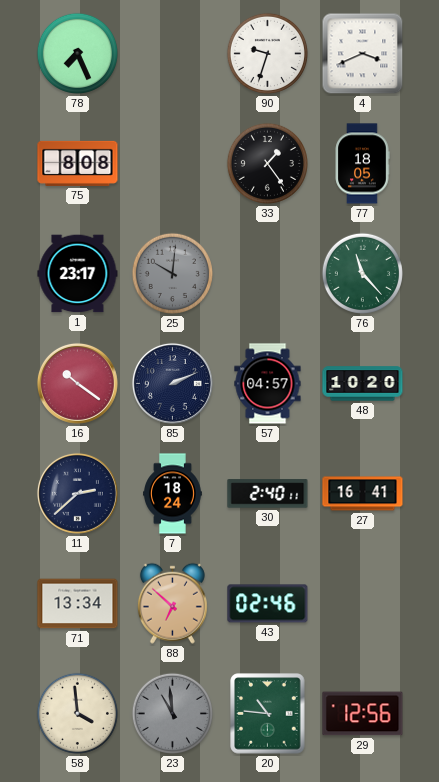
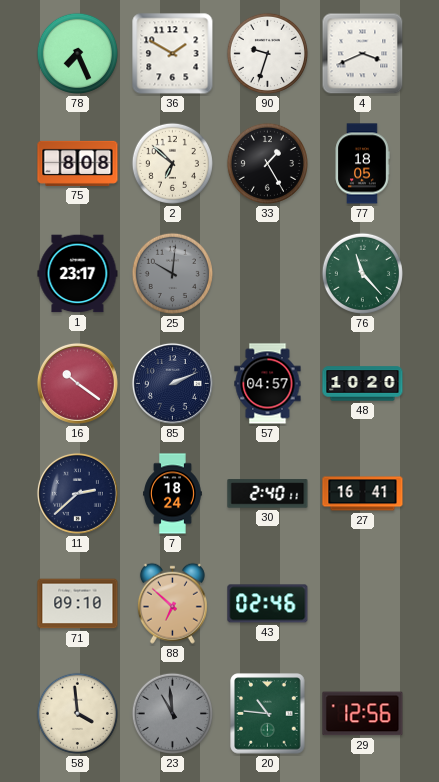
36: none -> 1:50
2: none -> 6:52
33: 1:24 -> 1:25
71: 13:34 -> 09:10
